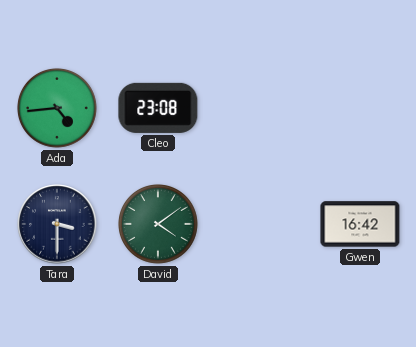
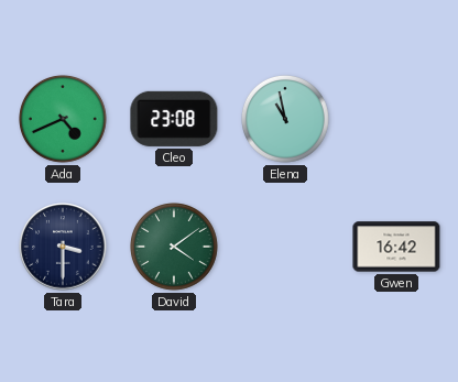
Ada: 4:44 -> 4:41
Elena: none -> 10:58
